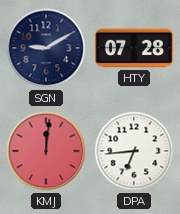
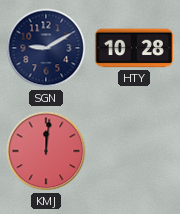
HTY: 07:28 -> 10:28
DPA: 6:44 -> none
